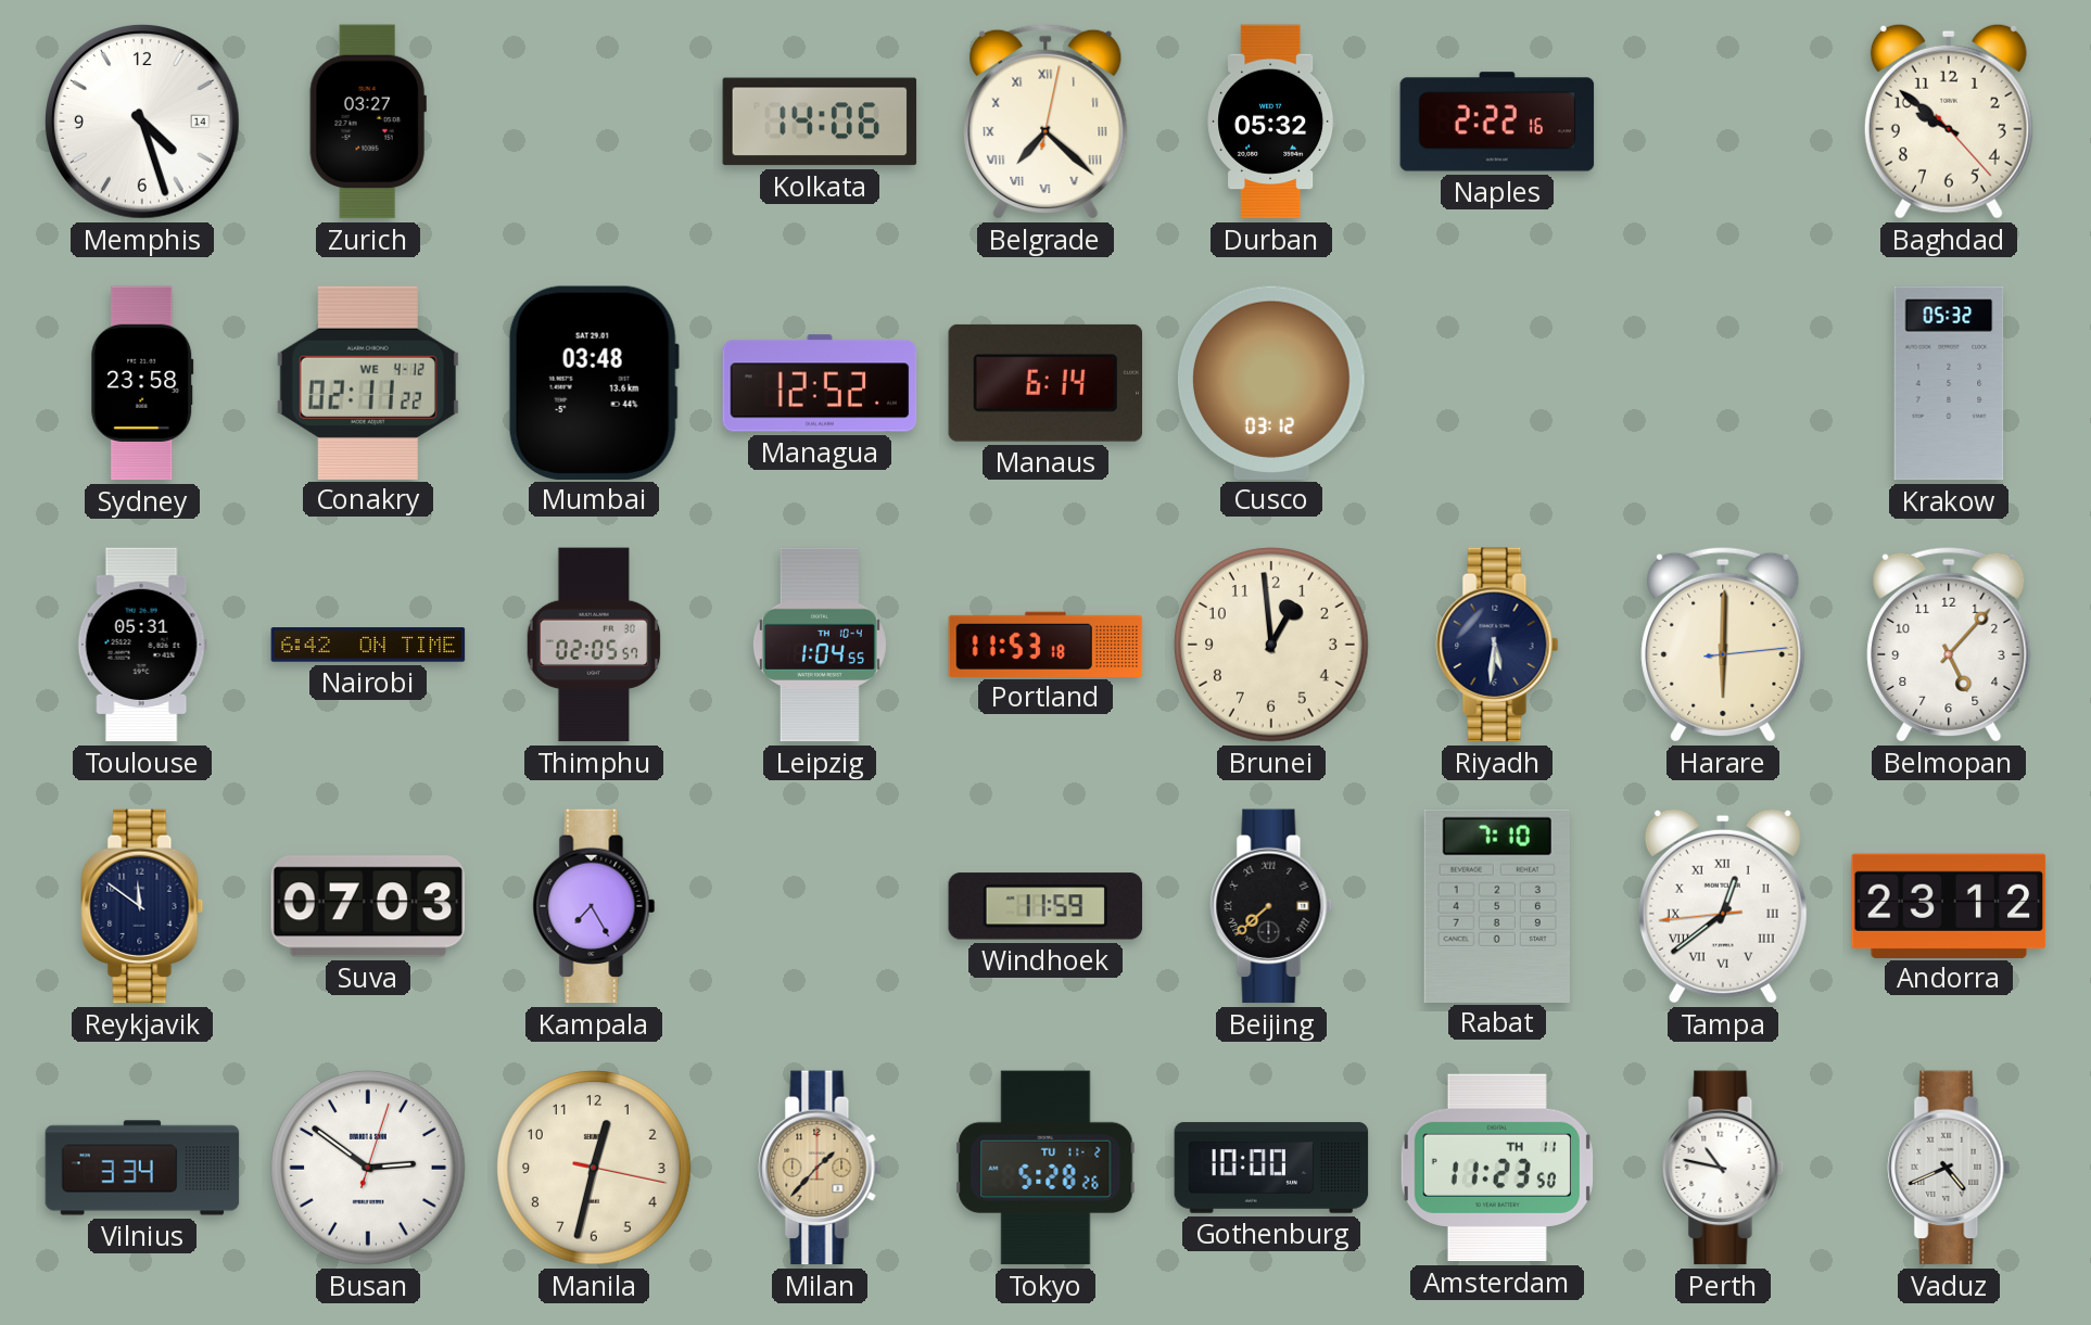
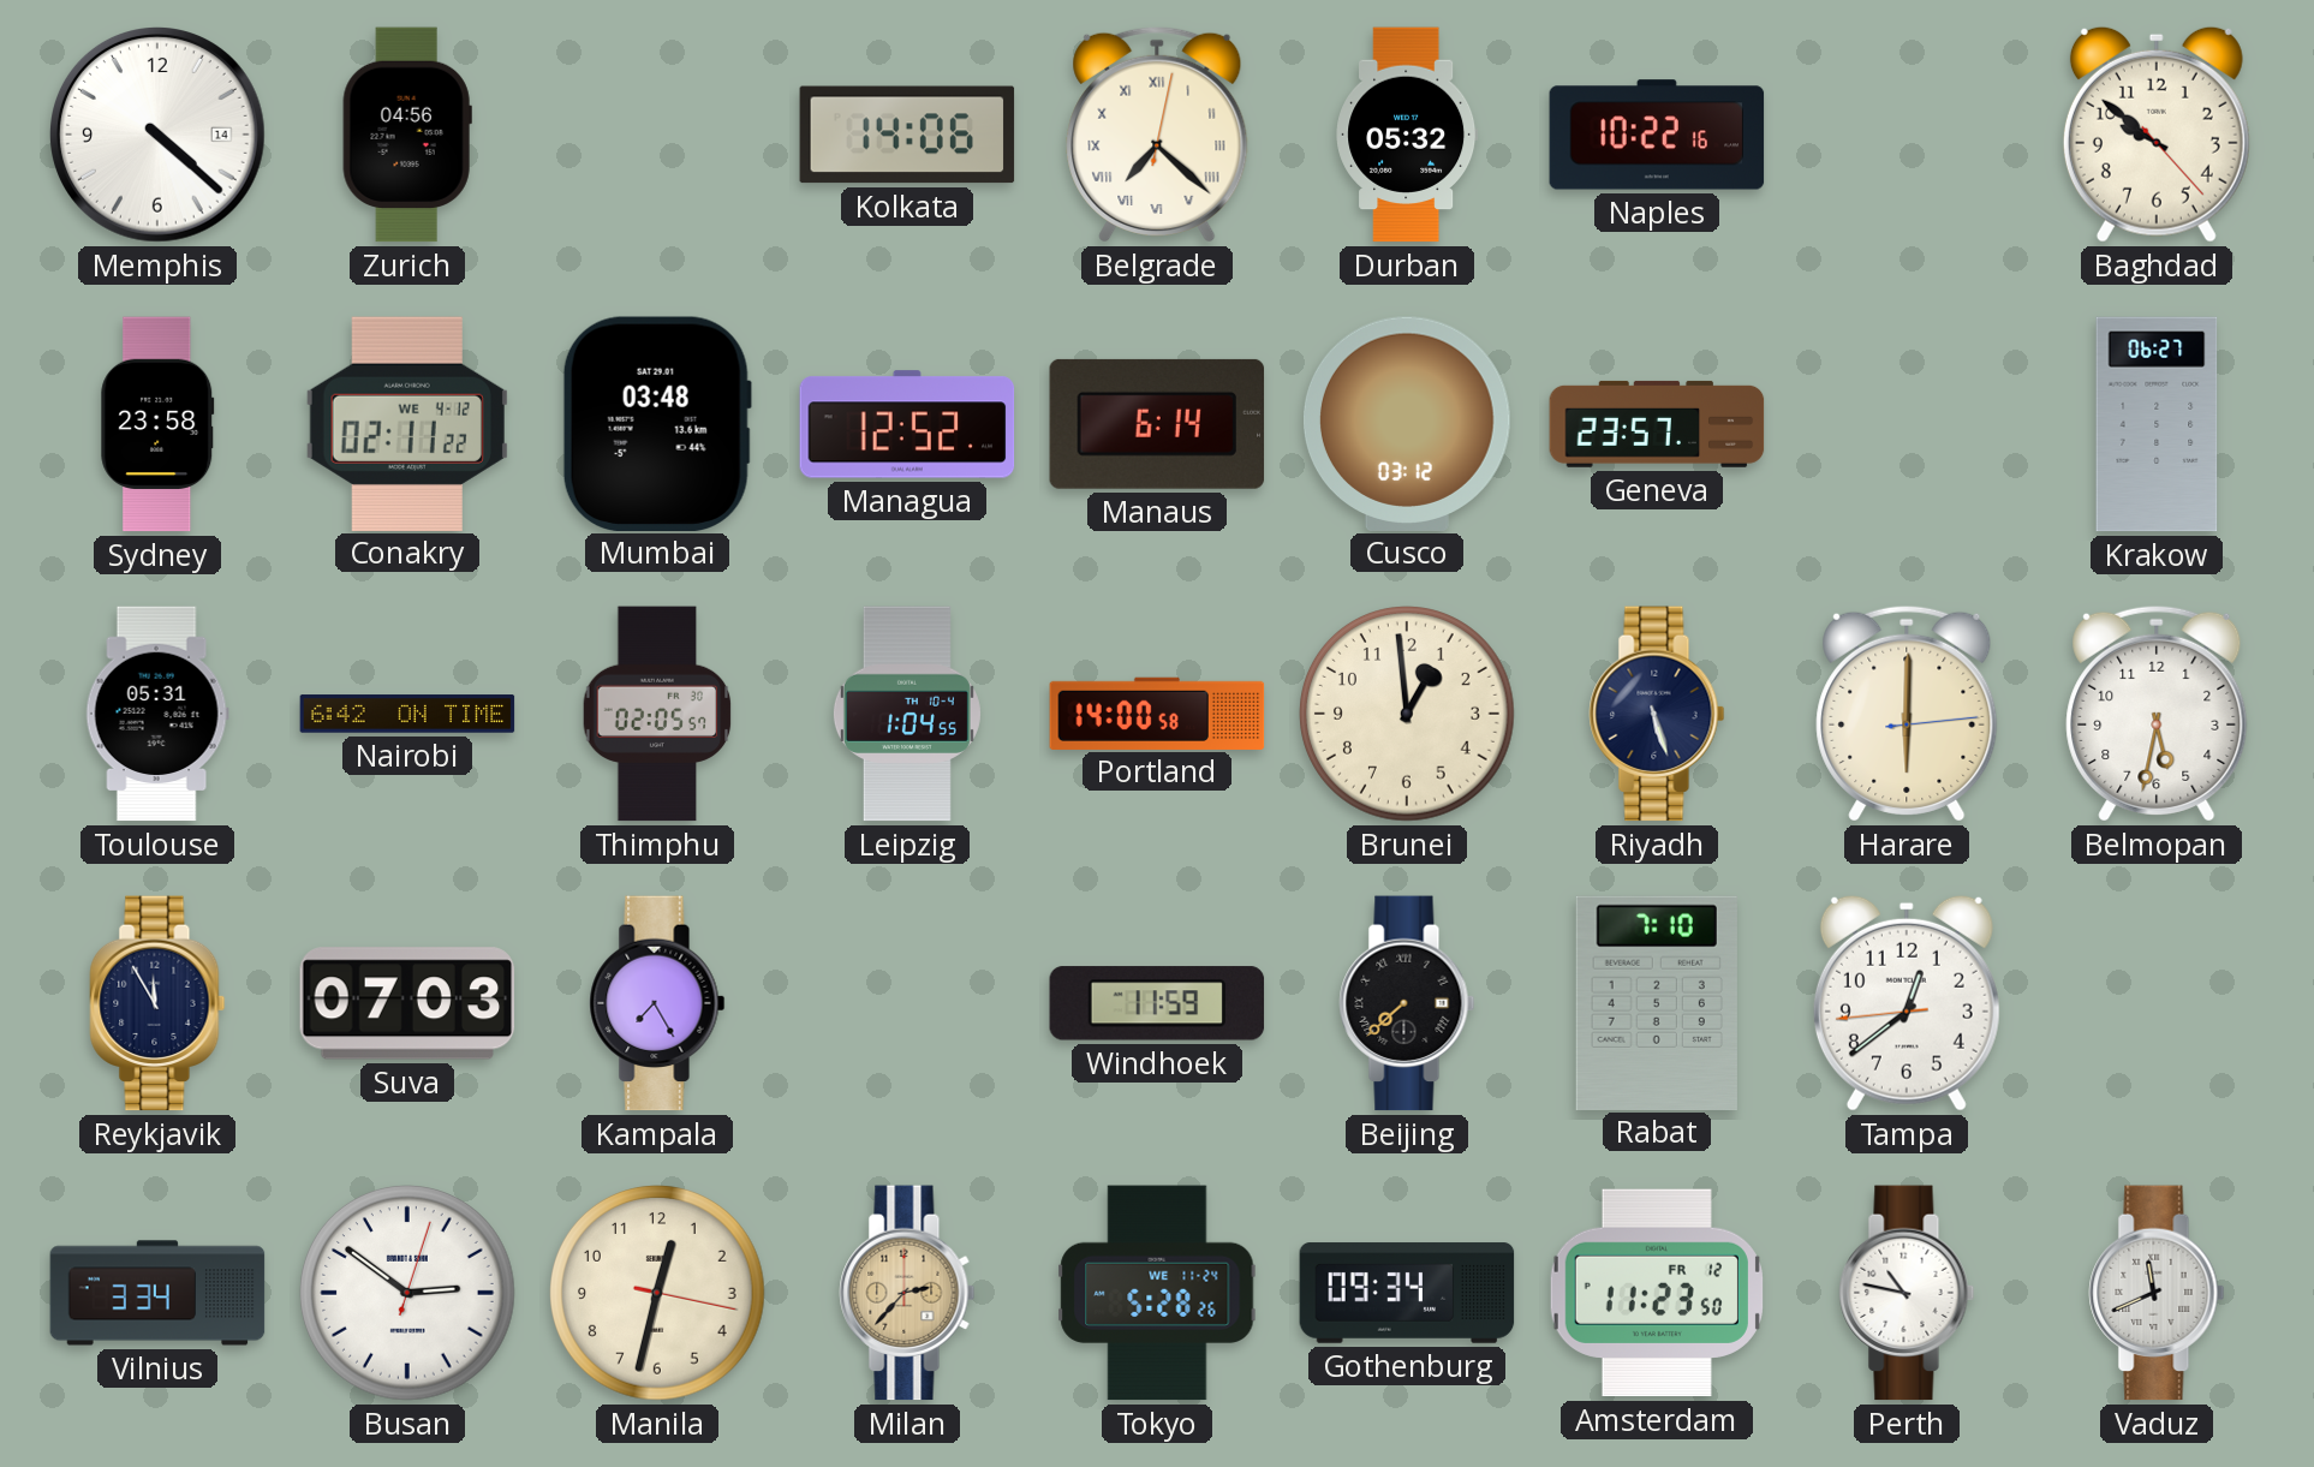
Memphis: 4:27 -> 4:22
Zurich: 03:27 -> 04:56
Naples: 2:22 -> 10:22
Geneva: none -> 23:57
Krakow: 05:32 -> 06:27
Portland: 11:53 -> 14:00
Riyadh: 5:31 -> 5:27
Belmopan: 5:07 -> 5:32
Reykjavik: 11:51 -> 11:55
Tampa numerals: Roman -> Arabic
Andorra: 23:12 -> none
Milan: 1:37 -> 2:37
Tokyo date: TU 11-2 -> WE 11-24
Gothenburg: 10:00 -> 09:34
Amsterdam date: TH 11 -> FR 12
Vaduz: 4:41 -> 11:41
